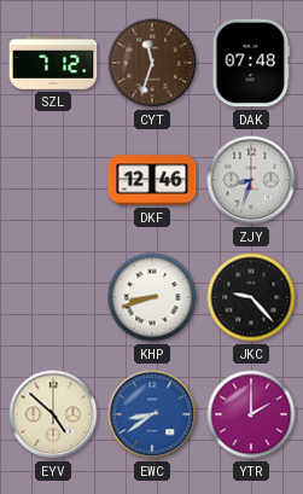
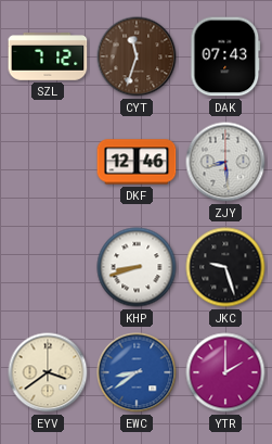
DAK: 07:48 -> 07:43
ZJY: 8:33 -> 8:29
JKC: 9:23 -> 9:27
EYV: 4:52 -> 3:39
